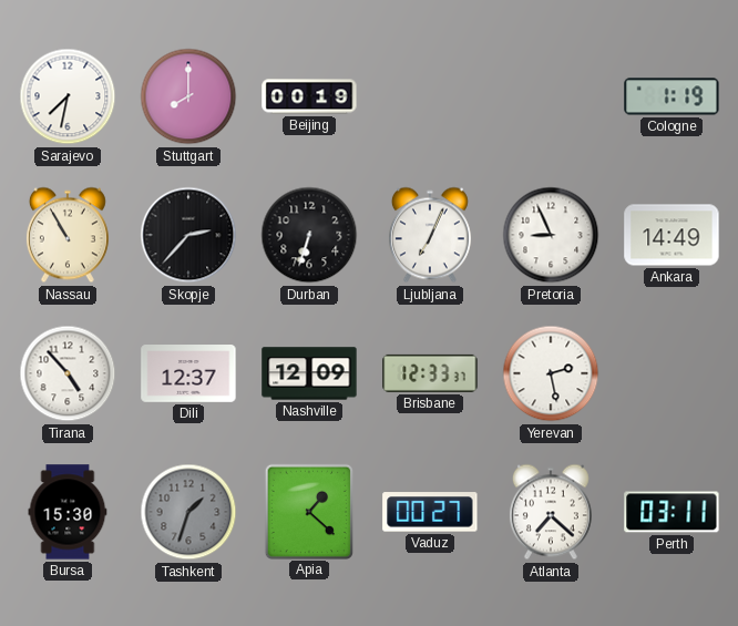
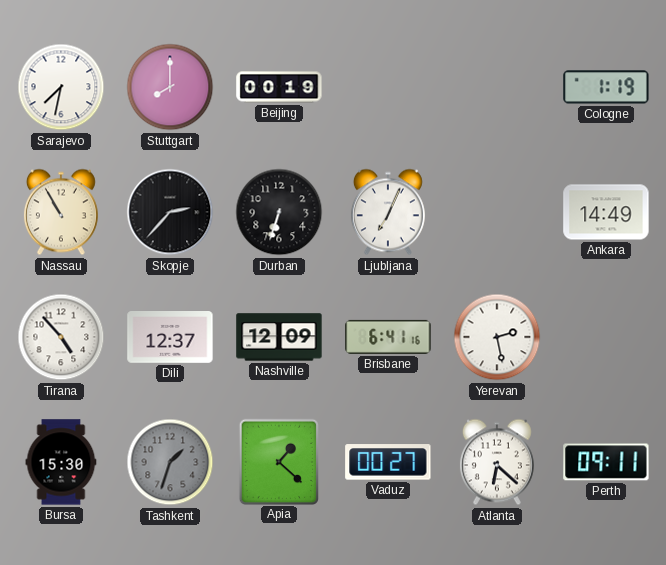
Pretoria: 8:56 -> none
Brisbane: 12:33 -> 6:41
Atlanta: 7:22 -> 6:22
Perth: 03:11 -> 09:11
